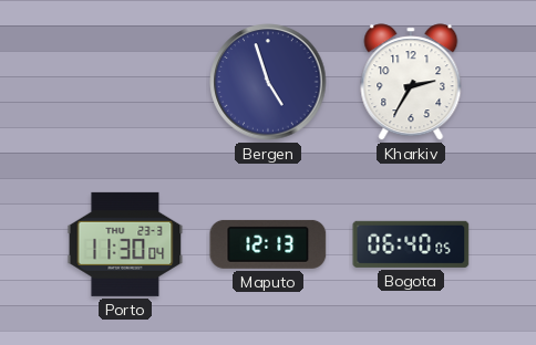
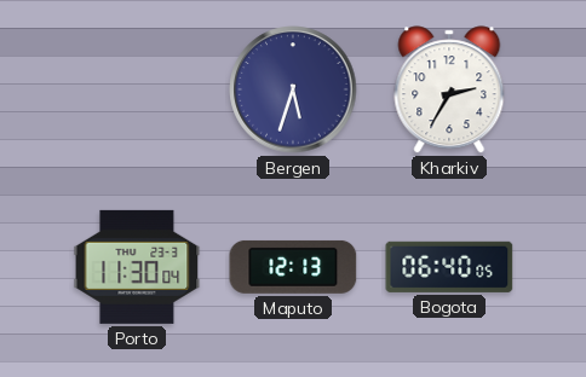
Bergen: 4:57 -> 5:33
